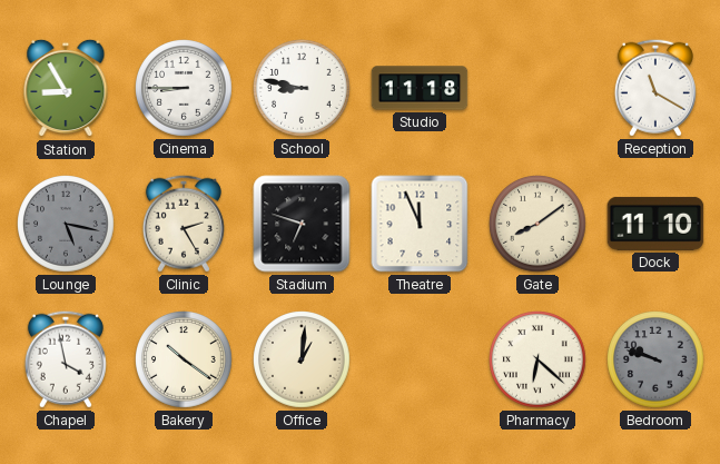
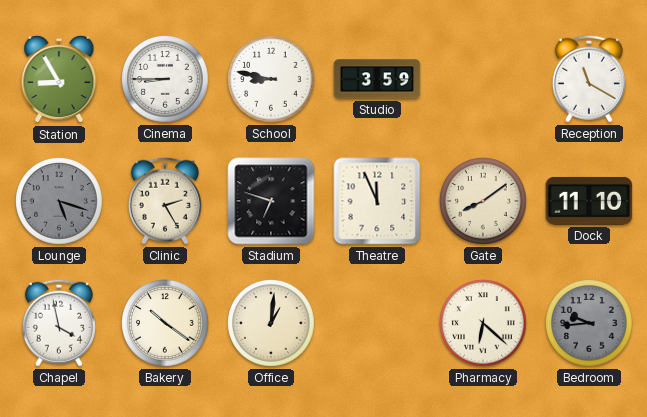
Studio: 11:18 -> 3:59
Lounge: 5:17 -> 5:18
Bedroom: 9:48 -> 9:44
